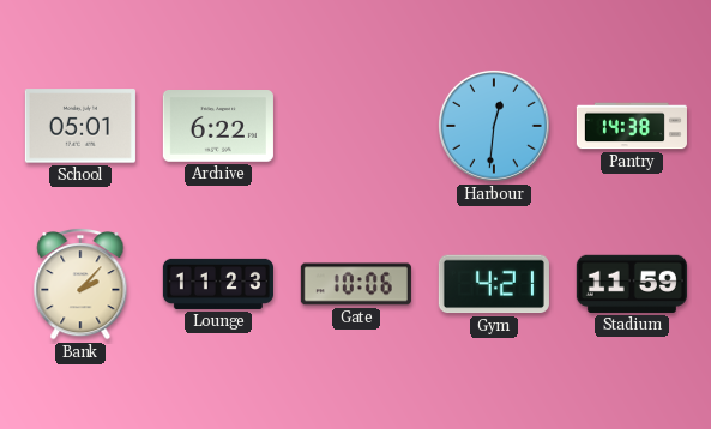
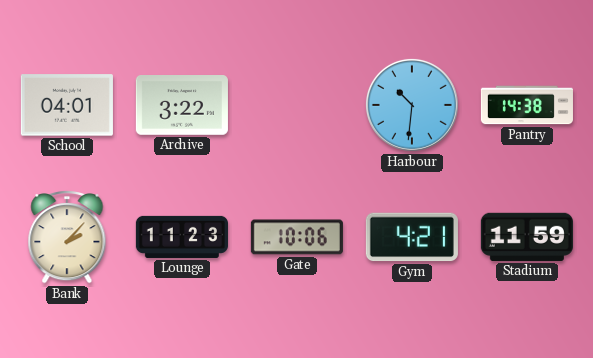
School: 05:01 -> 04:01
Archive: 6:22 -> 3:22
Harbour: 12:31 -> 10:31
